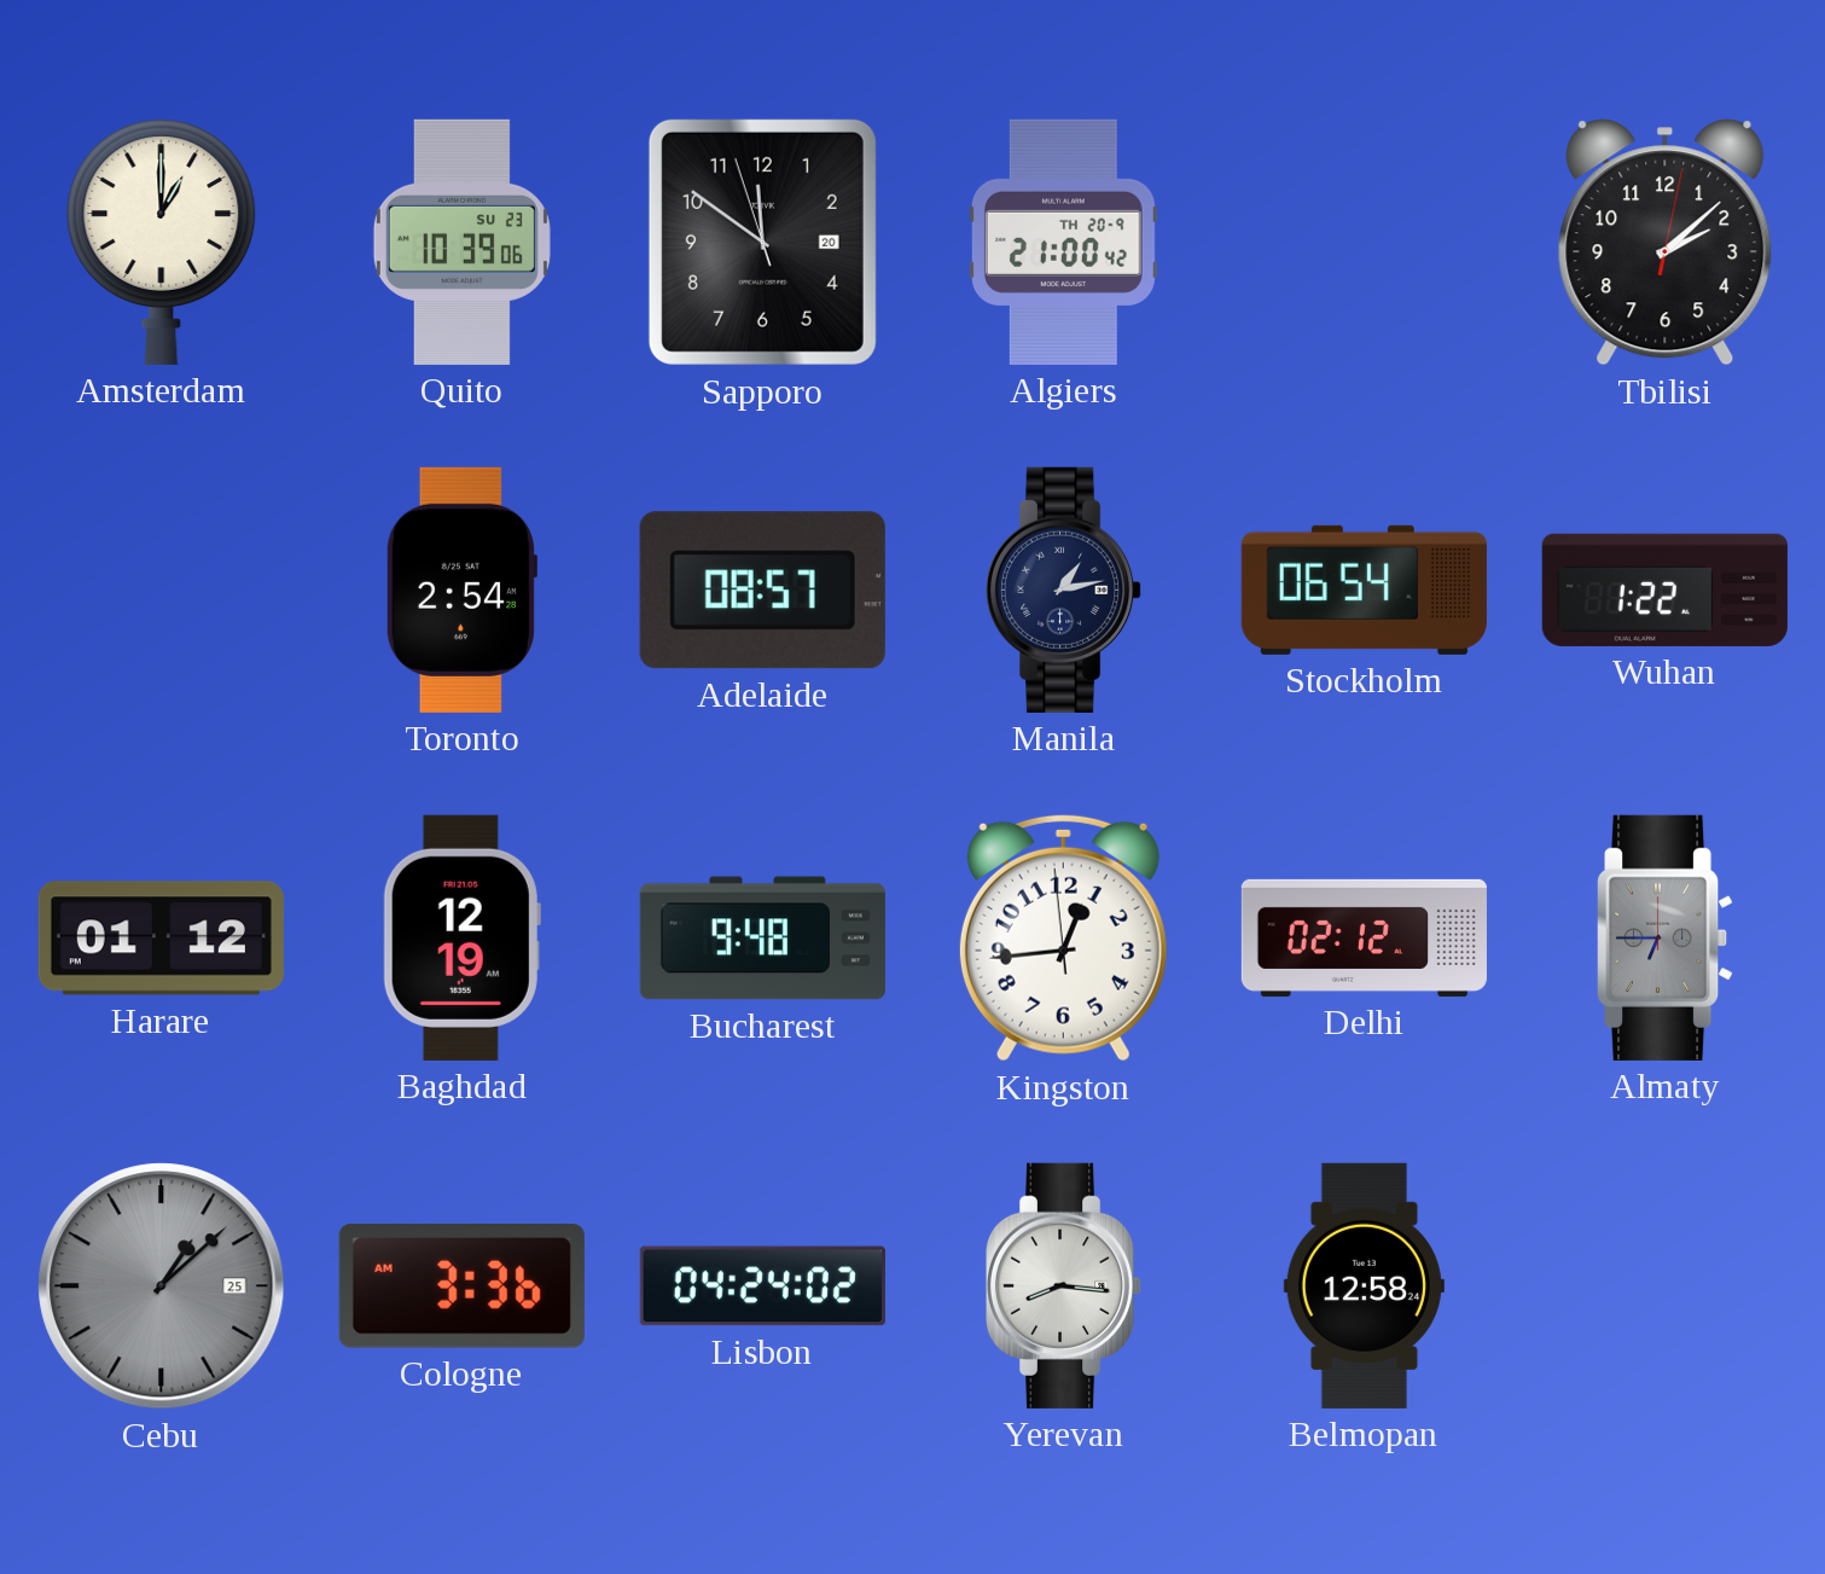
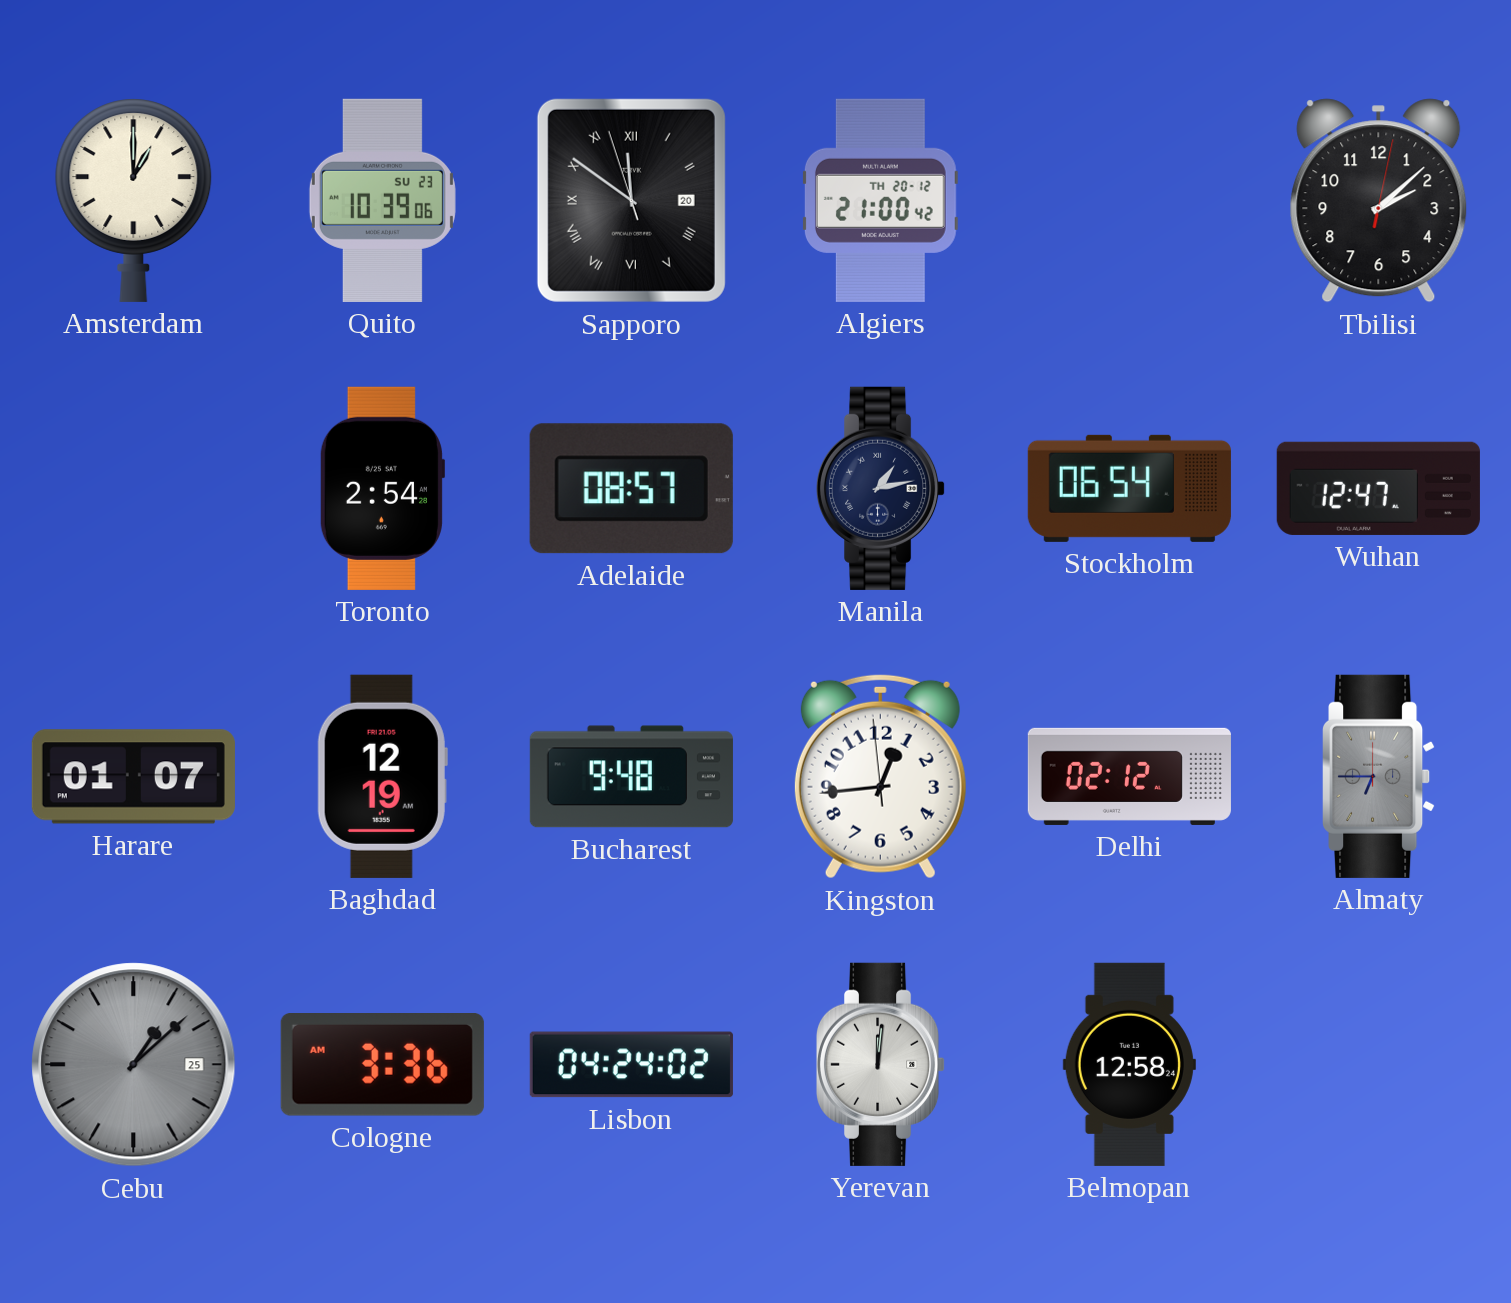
Sapporo numerals: Arabic -> Roman
Algiers date: TH 20-9 -> TH 20-12
Wuhan: 1:22 -> 12:47
Harare: 01:12 -> 01:07
Yerevan: 8:16 -> 12:01
